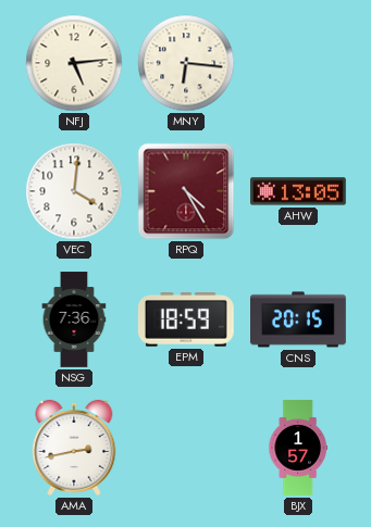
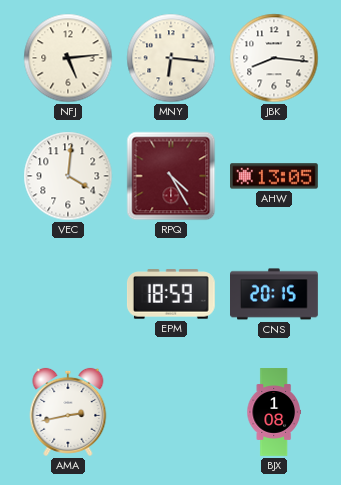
JBK: none -> 8:16
NSG: 7:36 -> none
BJX: 1:57 -> 1:08
